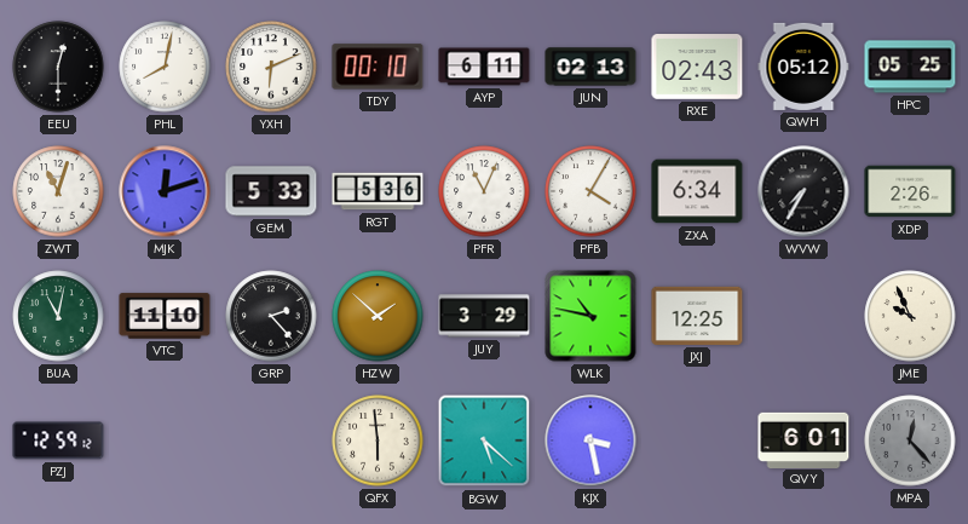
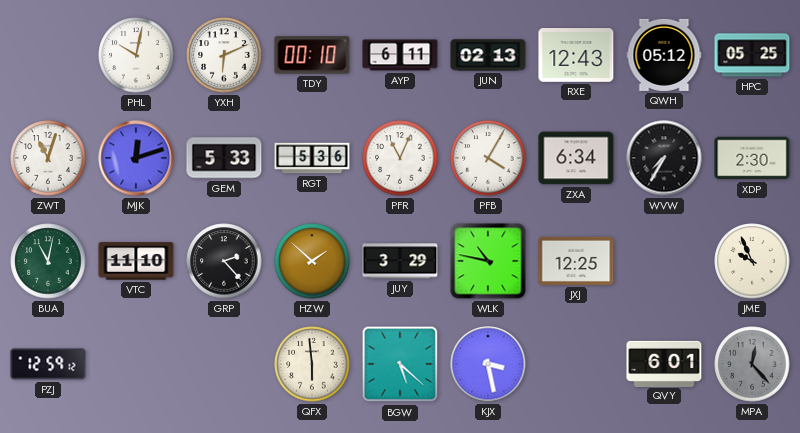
EEU: 12:30 -> none
PHL: 8:02 -> 10:02
RXE: 02:43 -> 12:43
XDP: 2:26 -> 2:30
